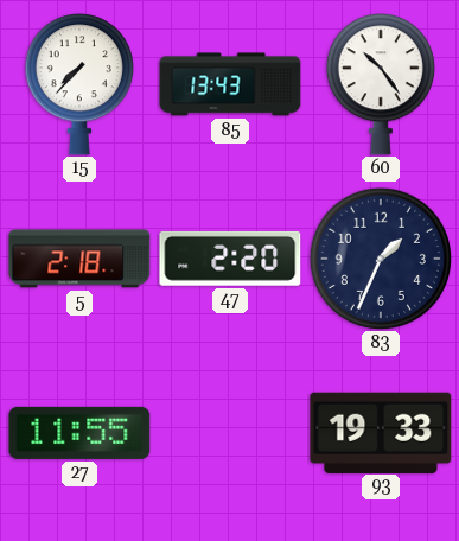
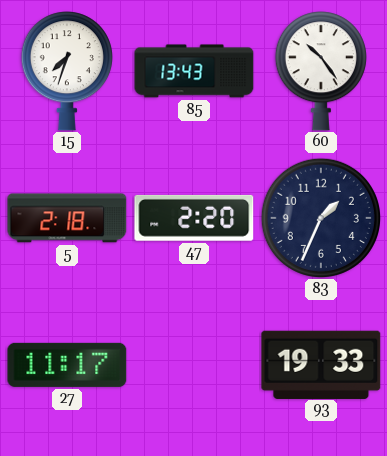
15: 7:37 -> 7:33
27: 11:55 -> 11:17
